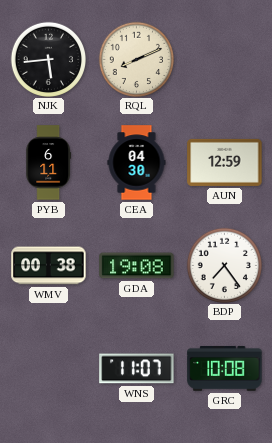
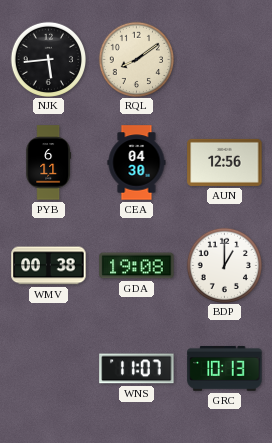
RQL: 8:11 -> 8:09
AUN: 12:59 -> 12:56
BDP: 7:24 -> 1:00
GRC: 10:08 -> 10:13
